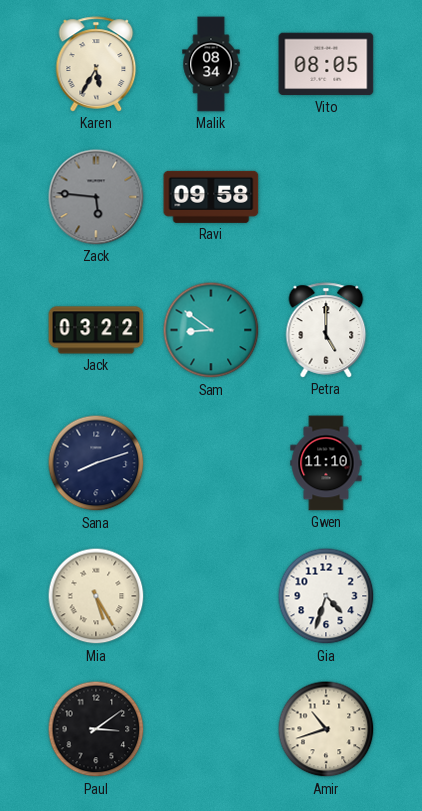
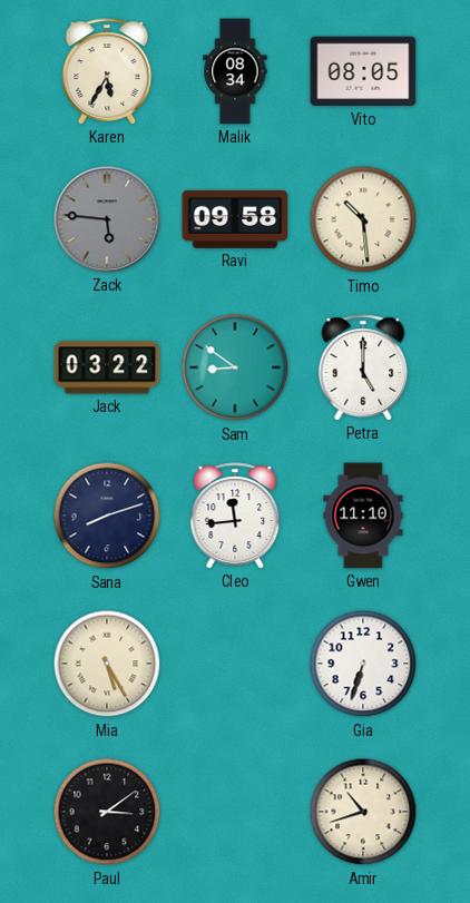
Timo: none -> 10:29
Cleo: none -> 11:44
Gia: 4:33 -> 6:33
